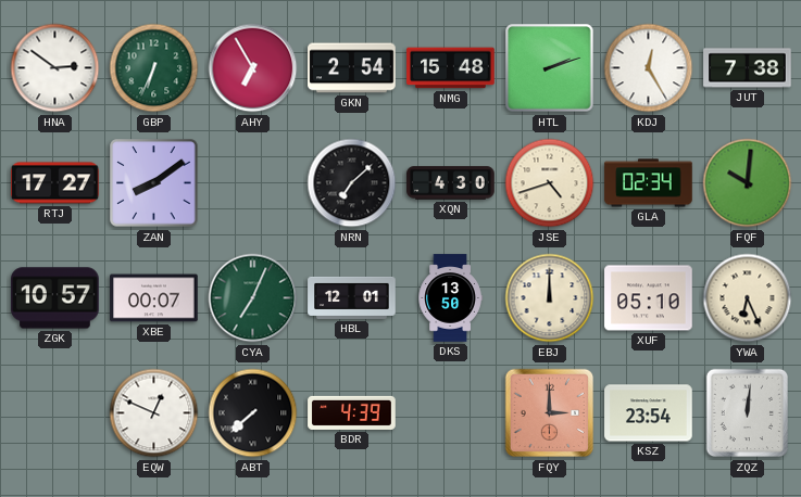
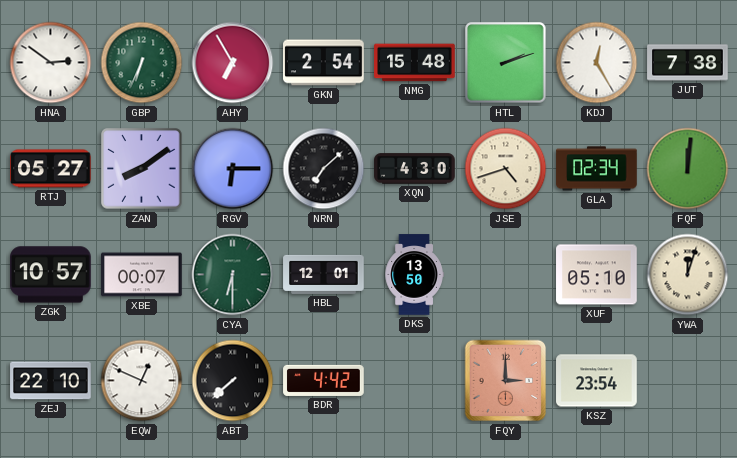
RTJ: 17:27 -> 05:27
RGV: none -> 6:15
FQF: 10:01 -> 12:01
CYA: 7:04 -> 6:30
EBJ: 12:00 -> none
YWA: 6:26 -> 12:03
ZEJ: none -> 22:10
BDR: 4:39 -> 4:42
ZQZ: 12:01 -> none
